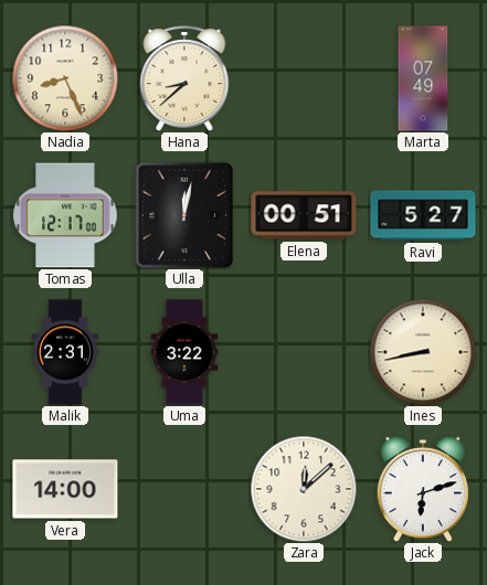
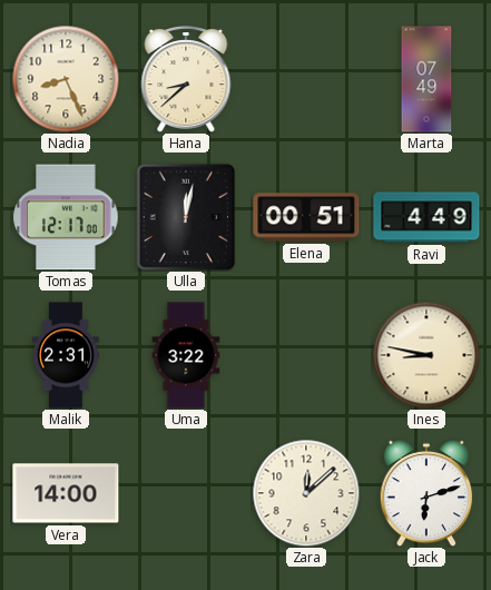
Ravi: 5:27 -> 4:49
Ines: 8:43 -> 8:47
